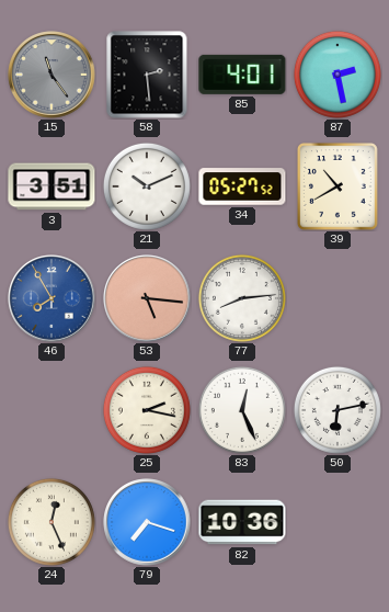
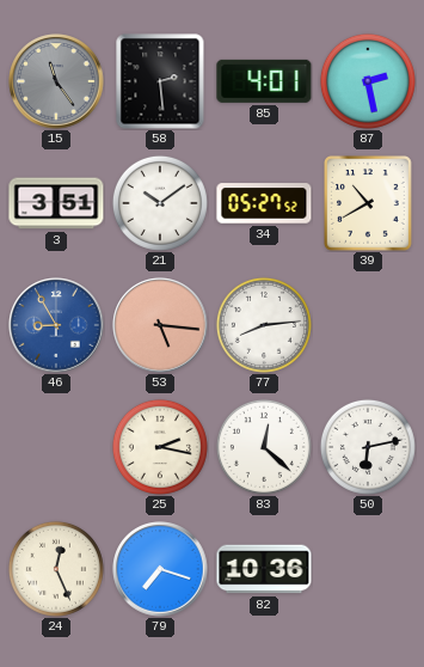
21: 10:11 -> 10:09
46: 7:55 -> 8:55
83: 12:26 -> 12:22
